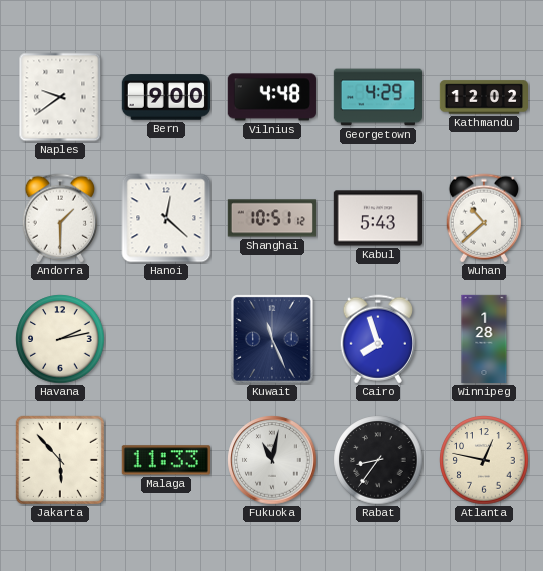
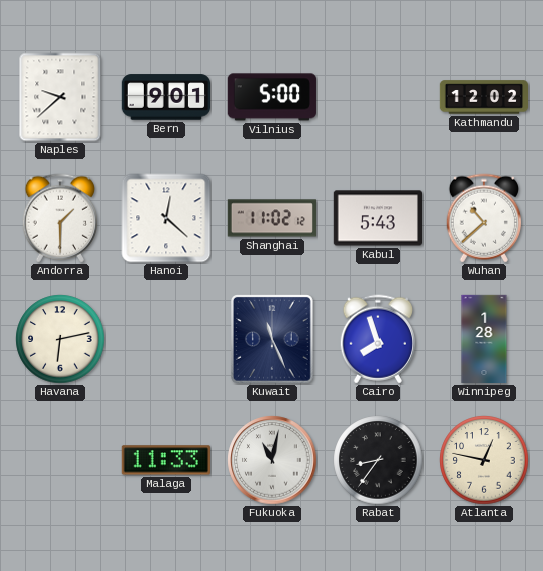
Naples: 9:39 -> 9:38
Bern: 9:00 -> 9:01
Vilnius: 4:48 -> 5:00
Georgetown: 4:29 -> none
Shanghai: 10:51 -> 11:02
Havana: 2:13 -> 6:13
Jakarta: 5:53 -> none
